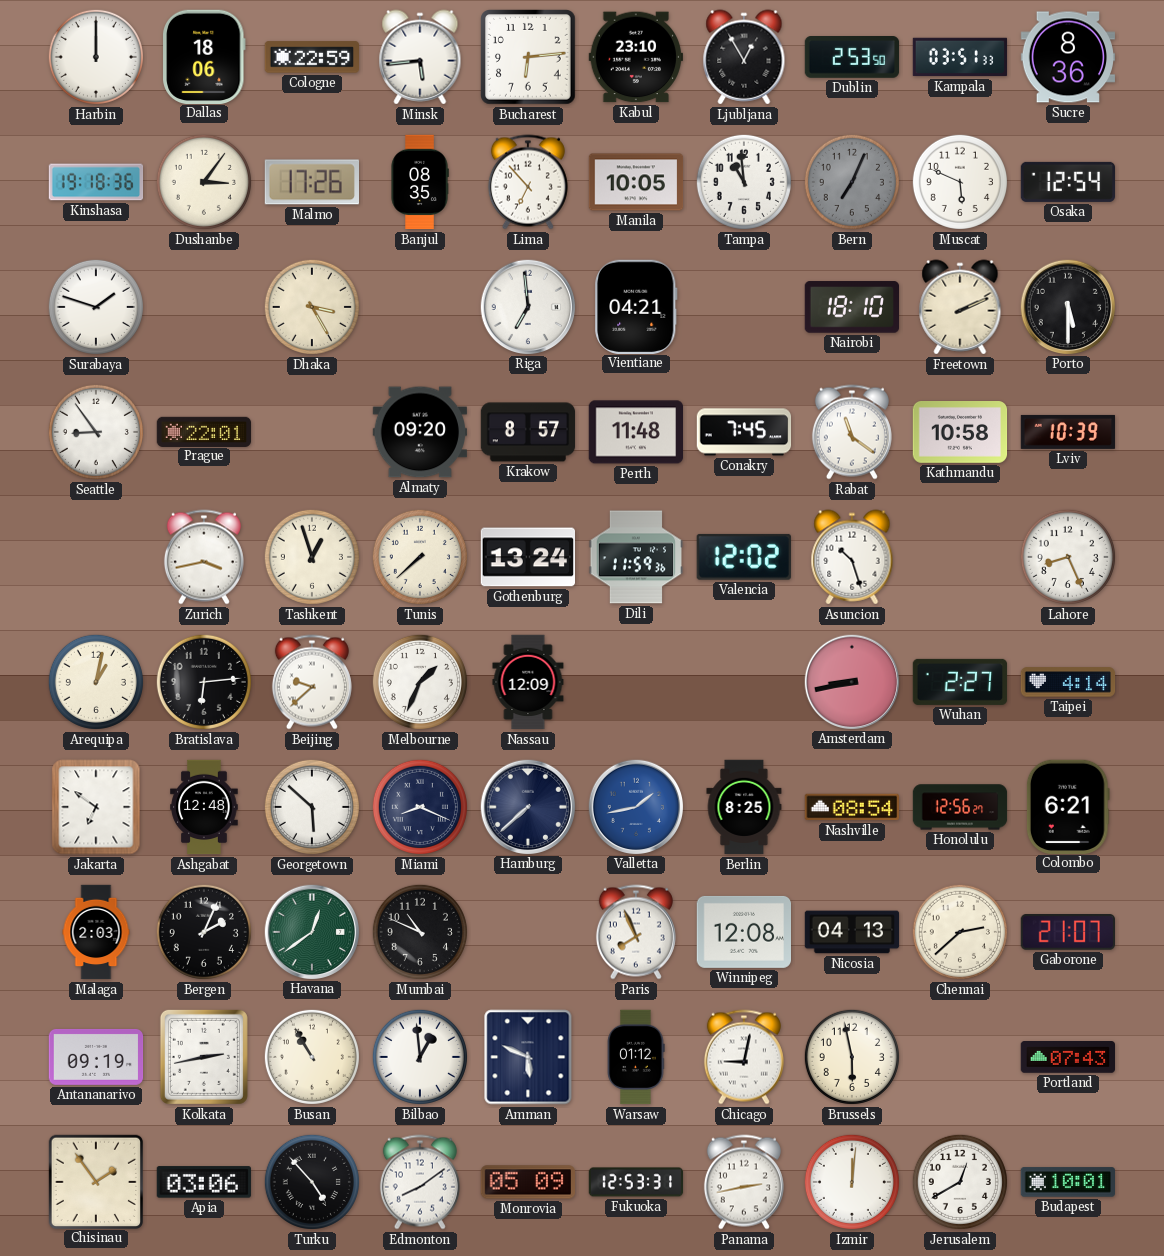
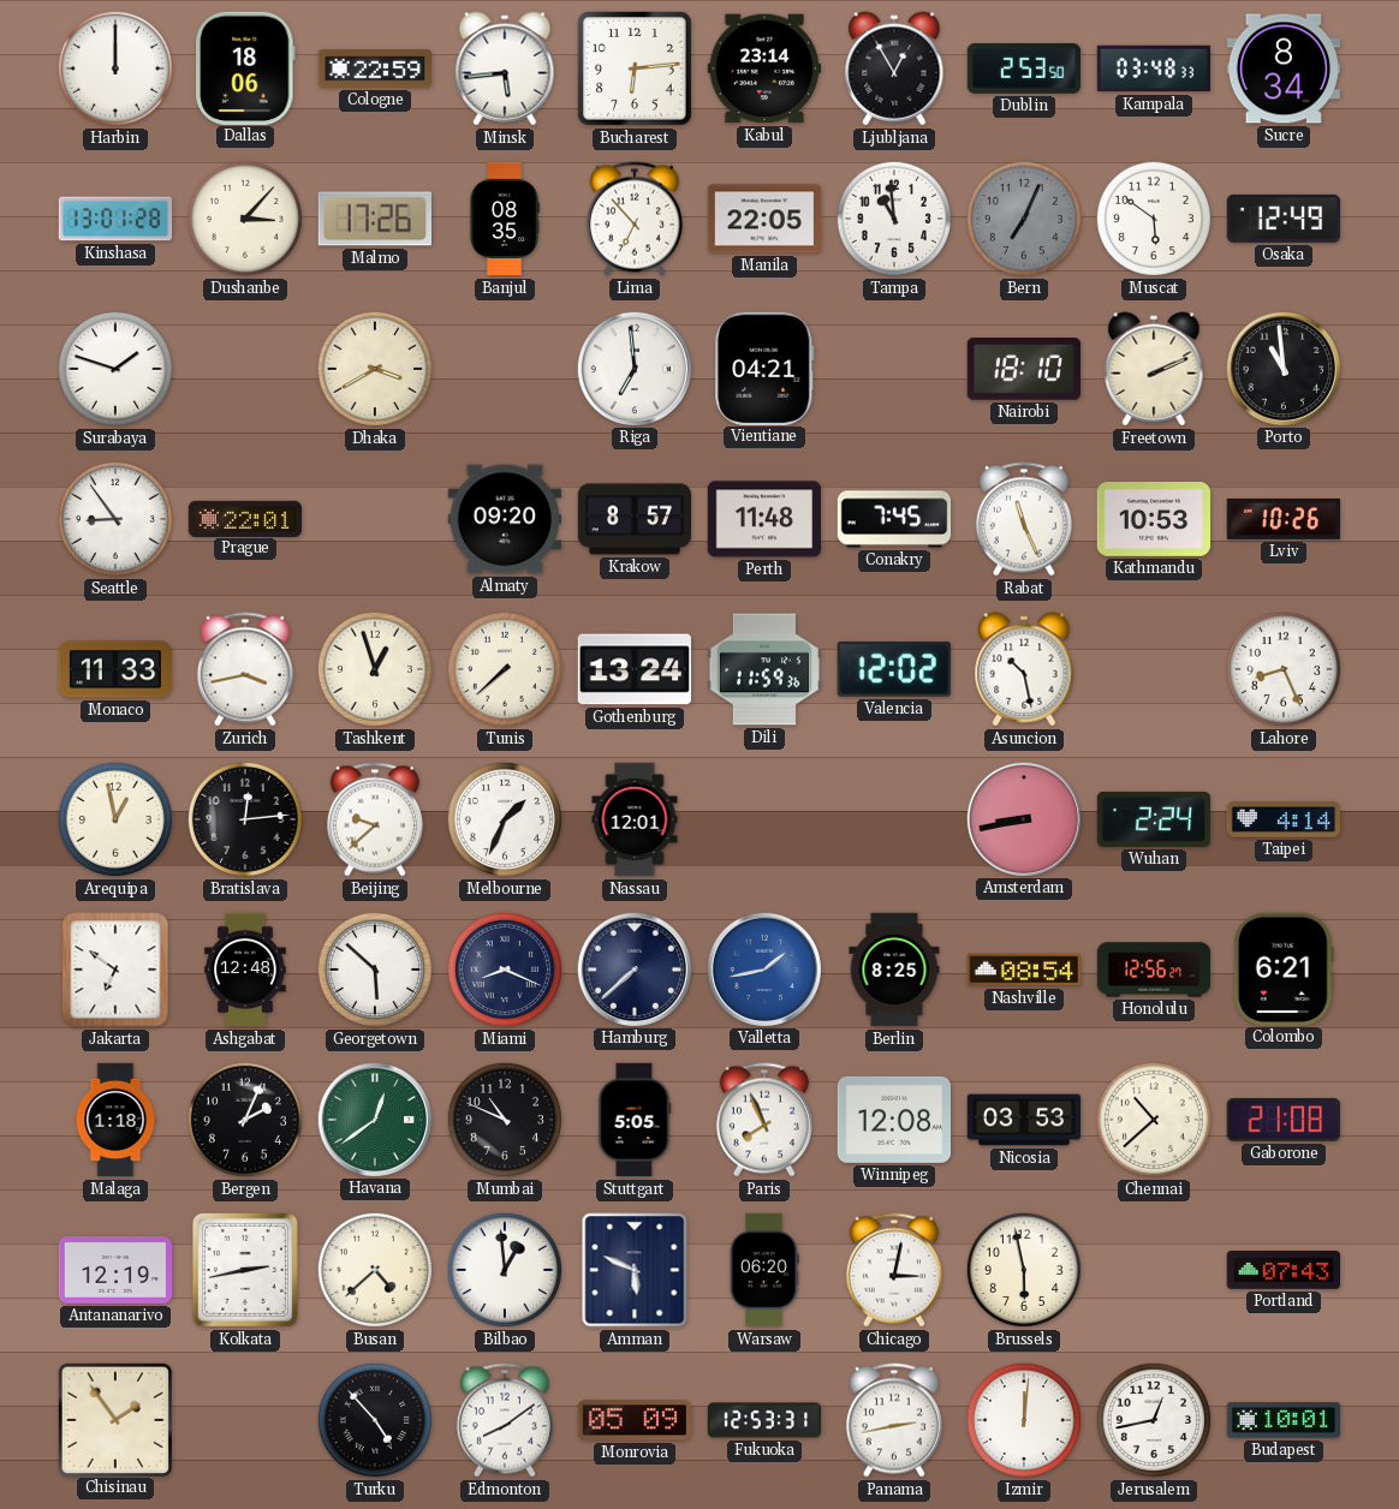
Kabul: 23:10 -> 23:14
Kampala: 03:51 -> 03:48
Sucre: 8:36 -> 8:34
Kinshasa: 19:18 -> 13:01
Dushanbe: 3:06 -> 3:07
Manila: 10:05 -> 22:05
Muscat: 5:49 -> 5:51
Osaka: 12:54 -> 12:49
Dhaka: 3:25 -> 3:40
Porto: 5:30 -> 10:59
Rabat: 11:21 -> 11:26
Kathmandu: 10:58 -> 10:53
Lviv: 10:39 -> 10:26
Monaco: none -> 11:33
Asuncion: 10:27 -> 10:28
Arequipa: 1:02 -> 12:58
Bratislava: 6:14 -> 12:14
Nassau: 12:09 -> 12:01
Wuhan: 2:27 -> 2:24
Malaga: 2:03 -> 1:18
Stuttgart: none -> 5:05
Nicosia: 04:13 -> 03:53
Chennai: 2:38 -> 10:38
Gaborone: 21:07 -> 21:08
Antananarivo: 09:19 -> 12:19
Busan: 10:55 -> 4:38
Warsaw: 01:12 -> 06:20
Chicago: 9:02 -> 3:02
Apia: 03:06 -> none
Jerusalem: 12:40 -> 12:43
